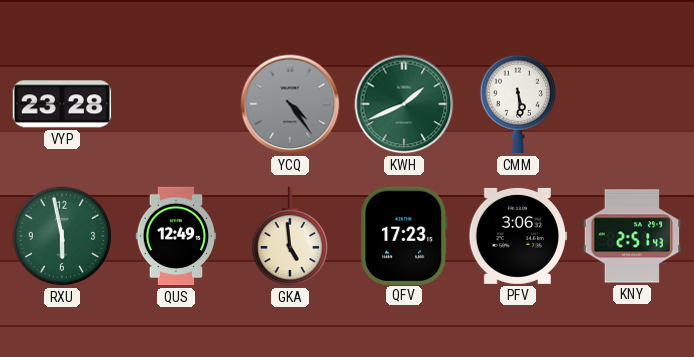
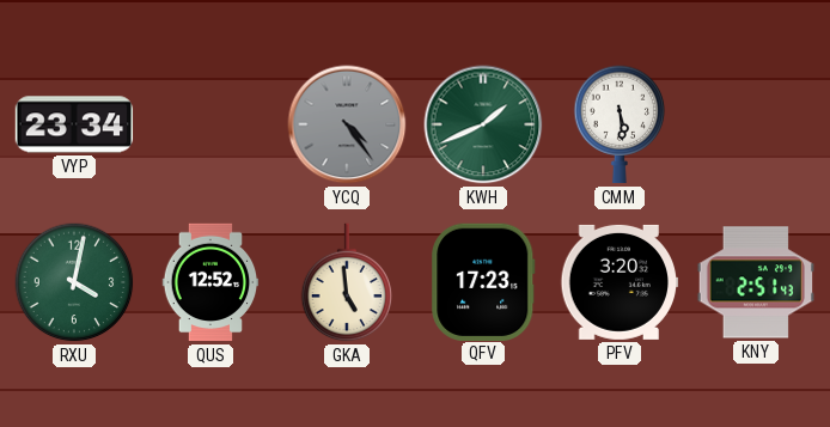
VYP: 23:28 -> 23:34
RXU: 5:58 -> 4:02
QUS: 12:49 -> 12:52
PFV: 3:06 -> 3:20
